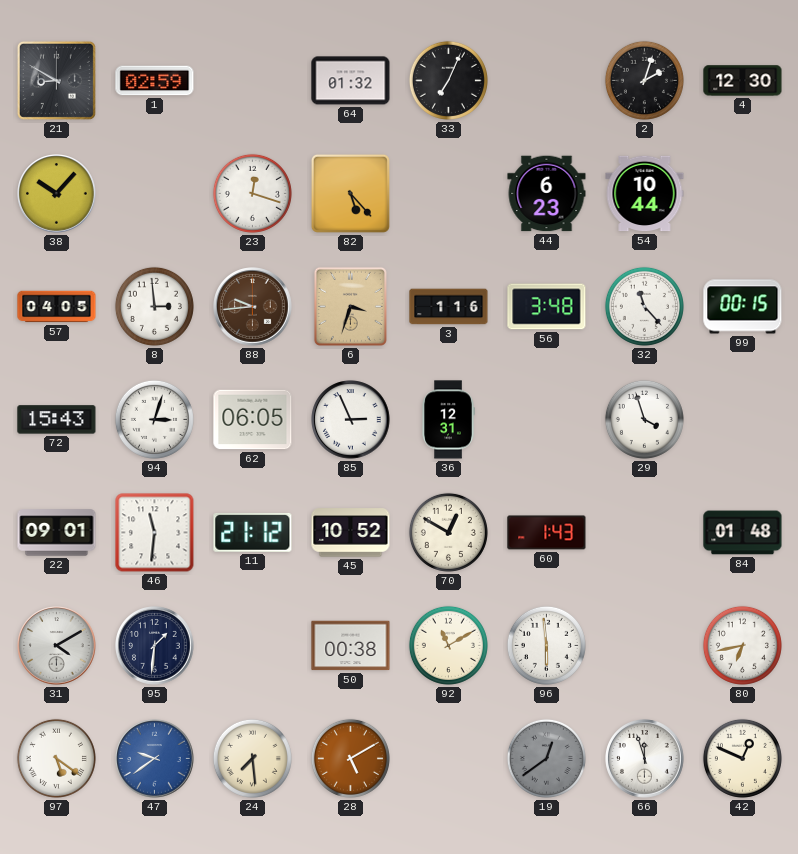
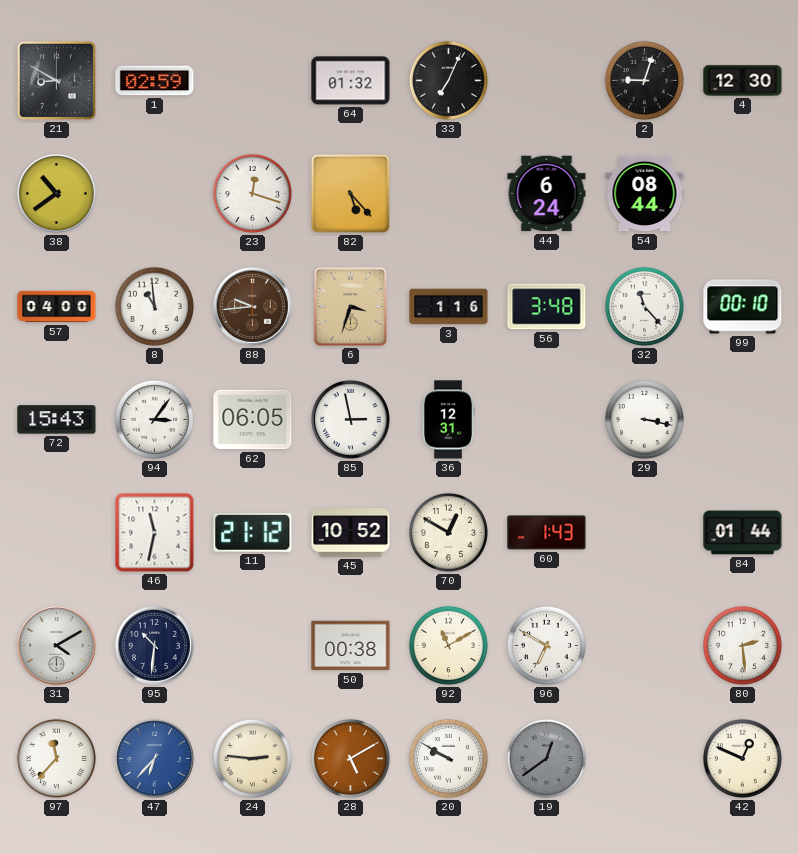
2: 2:03 -> 9:03
38: 10:07 -> 10:39
44: 6:23 -> 6:24
54: 10:44 -> 08:44
57: 04:05 -> 04:00
8: 2:59 -> 10:59
99: 00:15 -> 00:10
94: 3:03 -> 3:06
85: 2:56 -> 2:58
29: 3:57 -> 3:17
22: 09:01 -> none
46: 11:31 -> 11:32
84: 01:48 -> 01:44
95: 1:31 -> 10:31
96: 5:59 -> 6:50
80: 6:43 -> 2:29
97: 5:21 -> 11:37
47: 9:39 -> 6:37
24: 7:29 -> 2:46
20: none -> 9:50
66: 11:57 -> none
